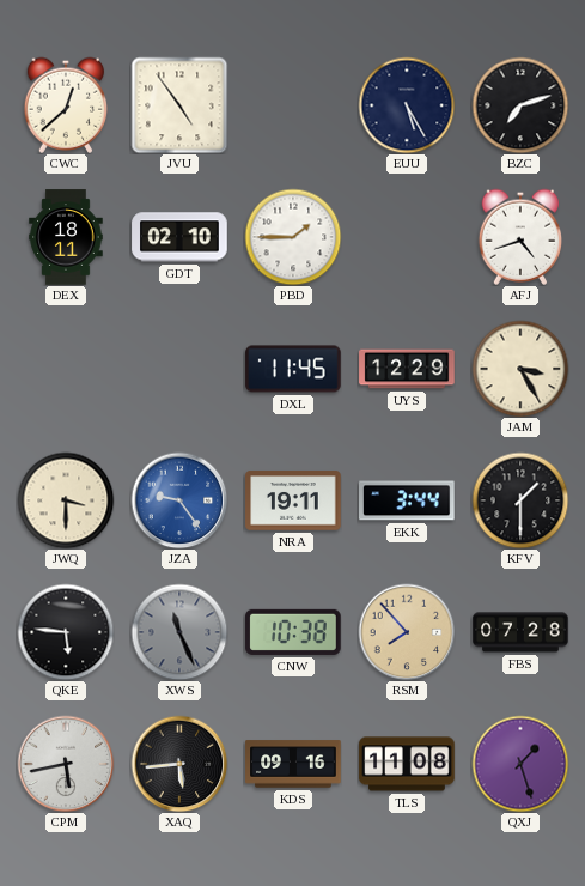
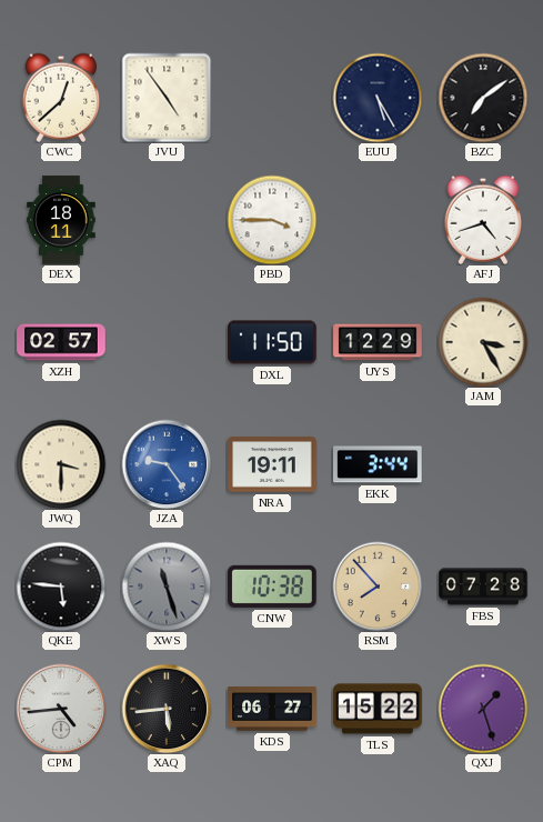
BZC: 7:12 -> 7:09
GDT: 02:10 -> none
PBD: 1:45 -> 3:45
XZH: none -> 02:57
DXL: 11:45 -> 11:50
KFV: 1:30 -> none
XWS: 11:26 -> 11:27
CPM: 5:43 -> 4:44
KDS: 09:16 -> 06:27
TLS: 11:08 -> 15:22
